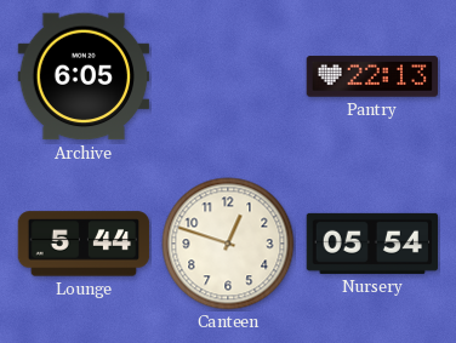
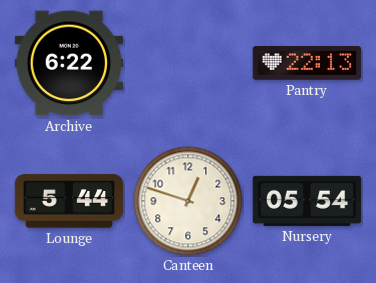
Archive: 6:05 -> 6:22
